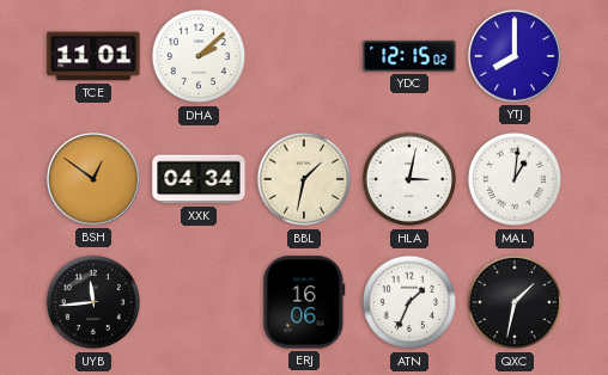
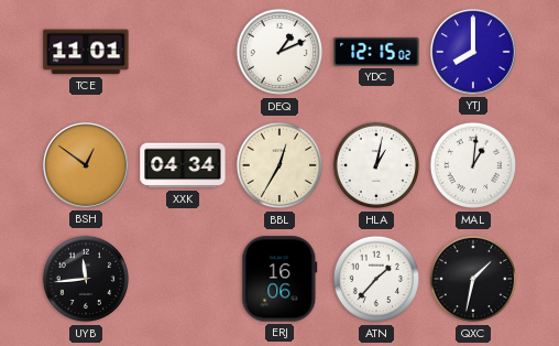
DHA: 2:08 -> none
DEQ: none -> 1:11
BBL: 1:32 -> 12:35
HLA: 3:02 -> 1:02
ATN: 1:34 -> 1:37
